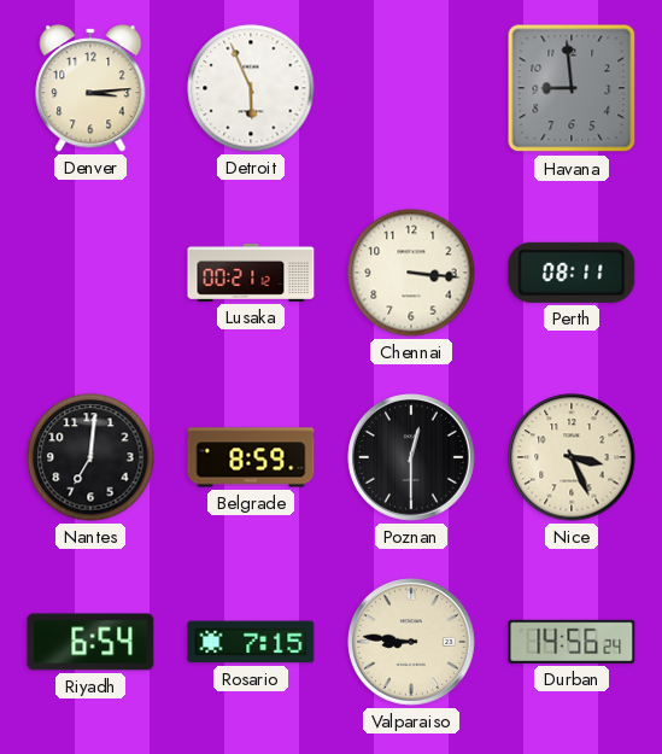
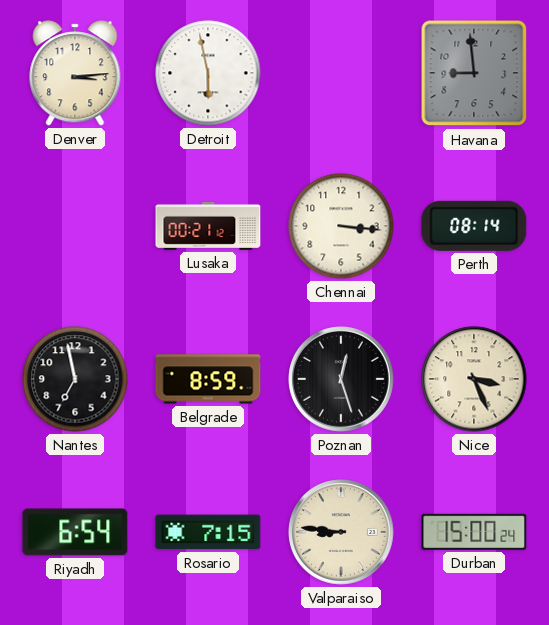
Detroit: 5:56 -> 5:58
Perth: 08:11 -> 08:14
Nantes: 7:01 -> 6:58
Poznan: 12:30 -> 12:27
Durban: 14:56 -> 15:00
